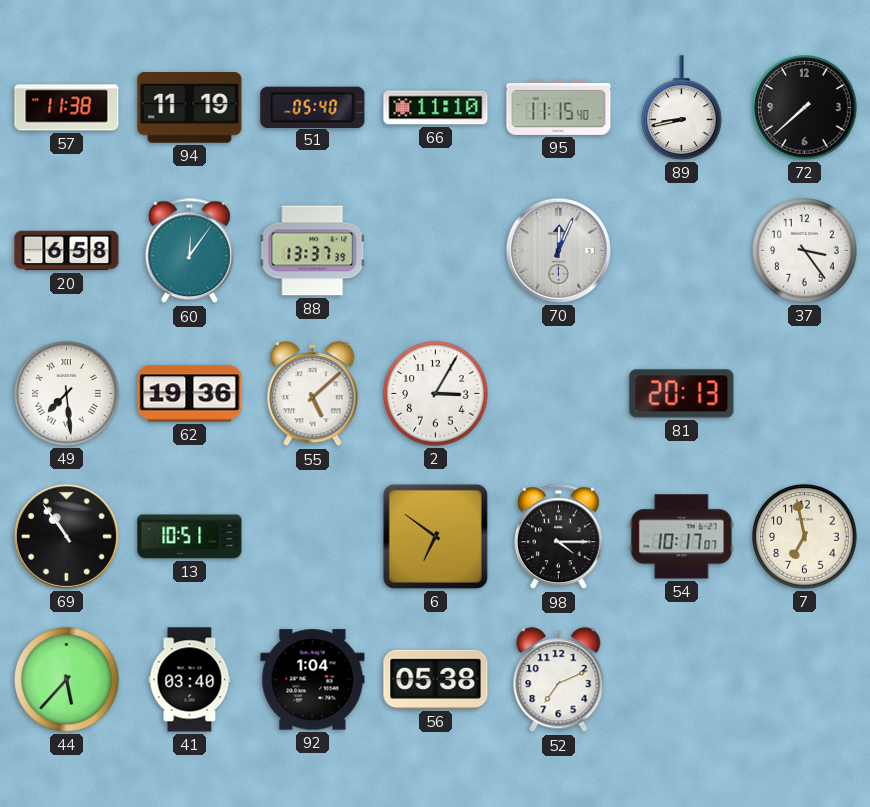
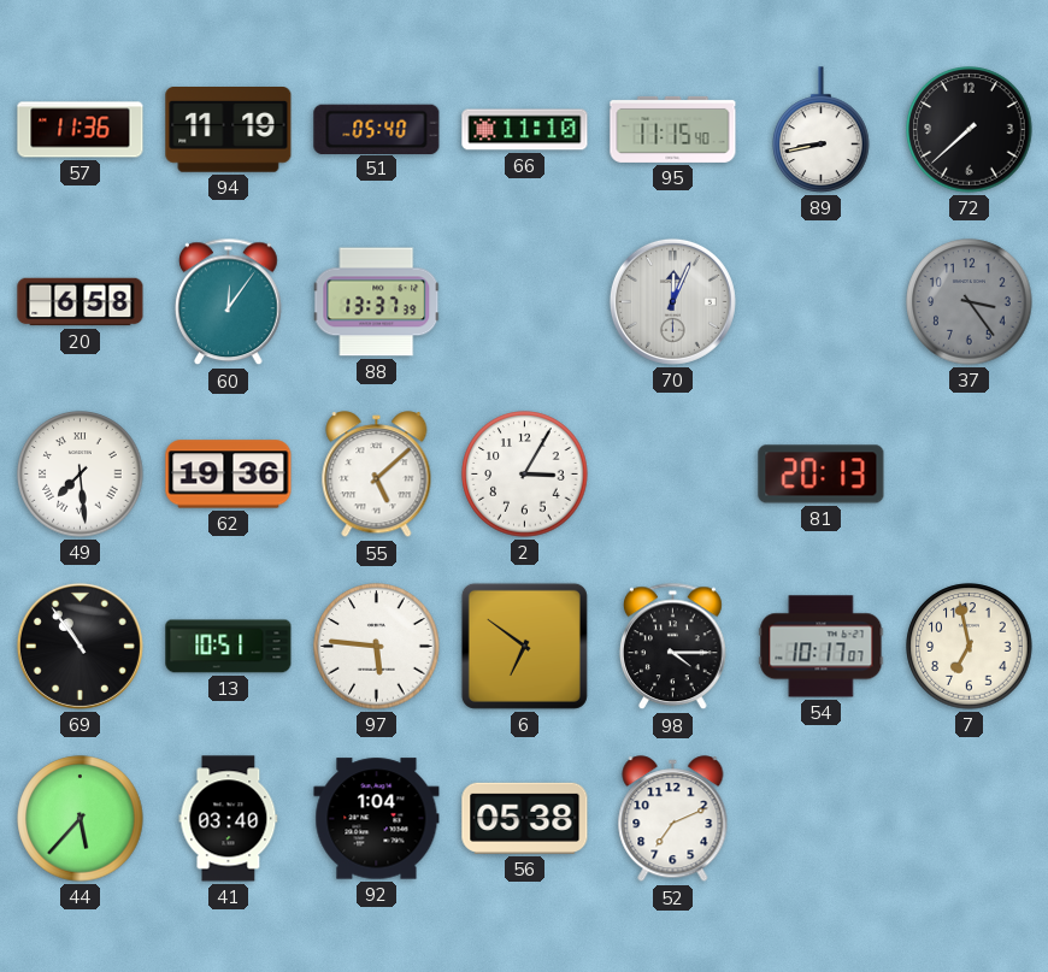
57: 11:38 -> 11:36
37 dial: white -> grey
97: none -> 5:46
